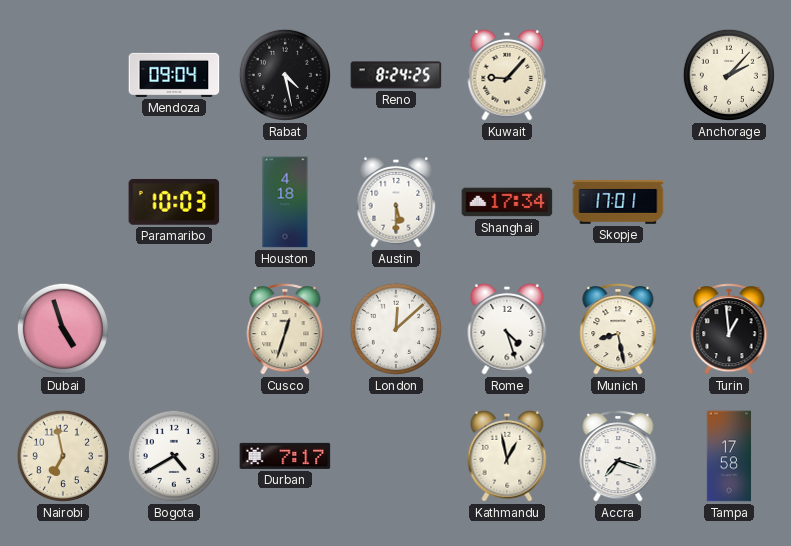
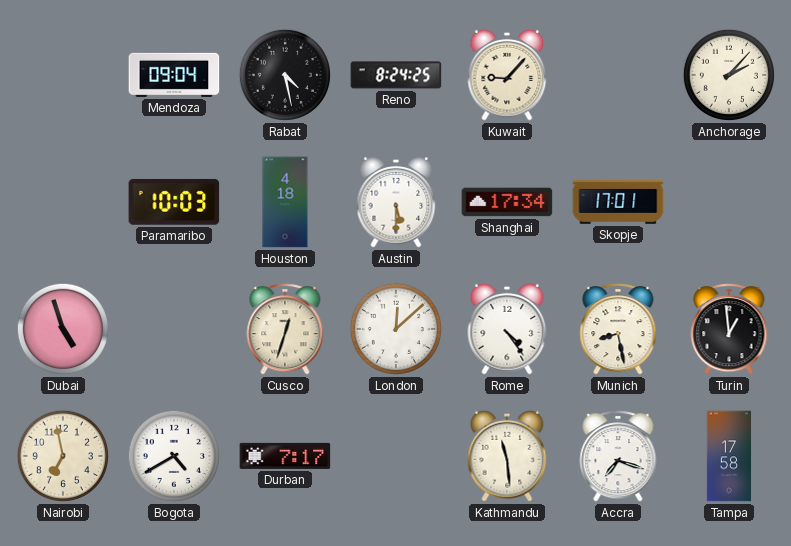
Rome: 4:27 -> 4:24
Kathmandu: 12:58 -> 11:29
